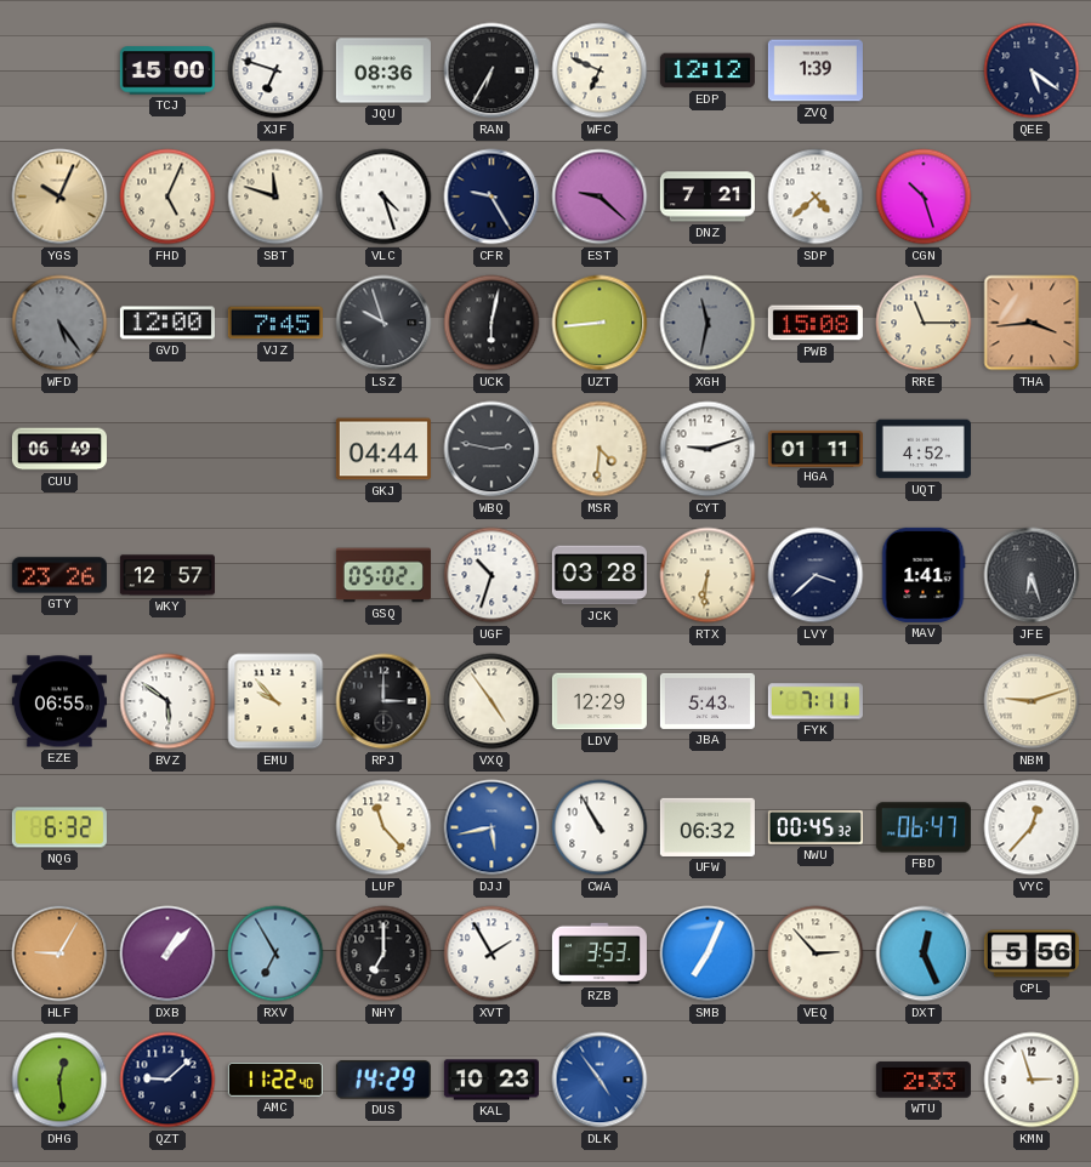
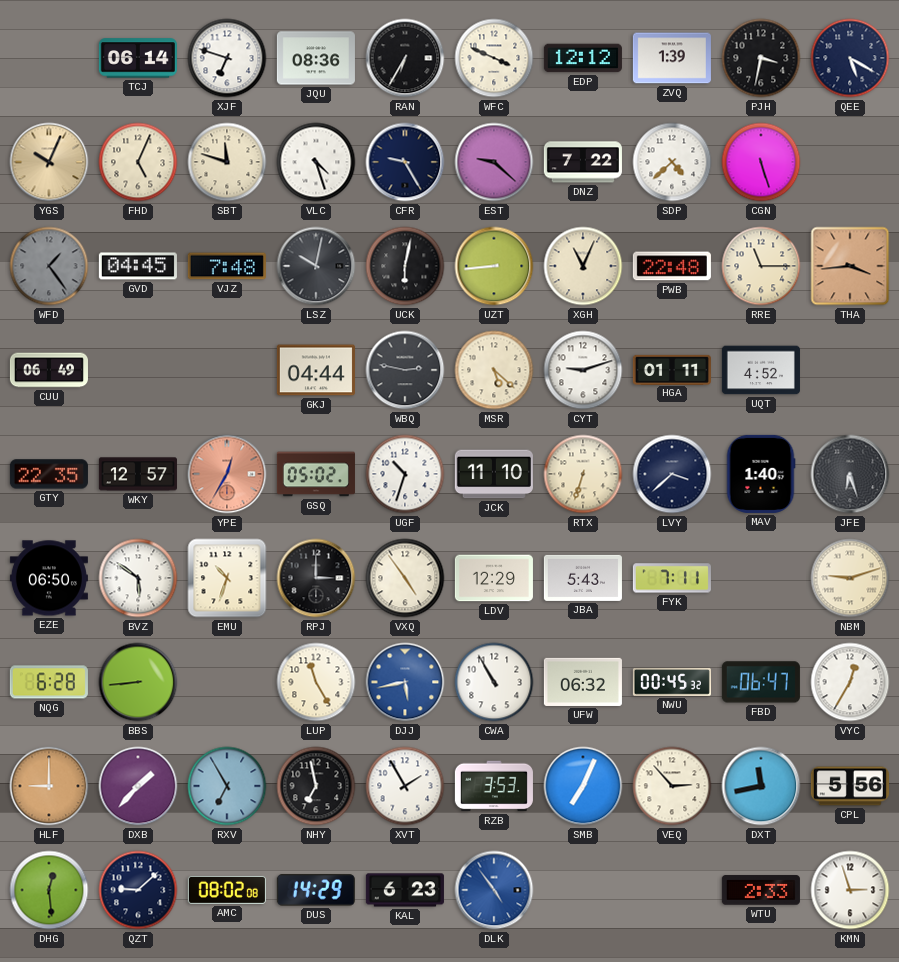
TCJ: 15:00 -> 06:14
WFC: 6:49 -> 3:49
PJH: none -> 3:32
QEE: 5:21 -> 5:20
DNZ: 7:21 -> 7:22
CGN: 10:27 -> 5:27
WFD: 5:24 -> 1:24
GVD: 12:00 -> 04:45
VJZ: 7:45 -> 7:48
LSZ: 9:57 -> 10:02
XGH: 11:32 -> 11:04
XGH dial: grey -> cream
PWB: 15:08 -> 22:48
MSR: 4:31 -> 5:22
GTY: 23:26 -> 22:35
YPE: none -> 12:35
JCK: 03:28 -> 11:10
RTX: 6:31 -> 6:33
MAV: 1:41 -> 1:40
EZE: 06:55 -> 06:50
EMU: 9:53 -> 10:33
NQG: 6:32 -> 6:28
BBS: none -> 8:44
LUP: 11:23 -> 11:25
VYC: 12:37 -> 12:35
HLF: 9:05 -> 9:00
DXB: 1:07 -> 1:37
NHY: 7:00 -> 6:58
DXT: 12:26 -> 11:43
AMC: 11:22 -> 08:02
KAL: 10:23 -> 6:23
